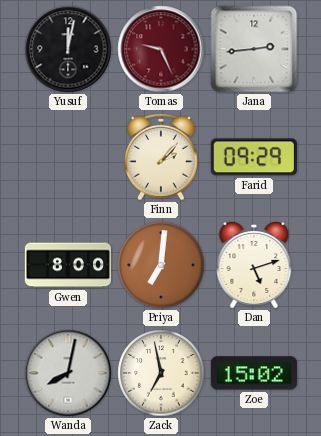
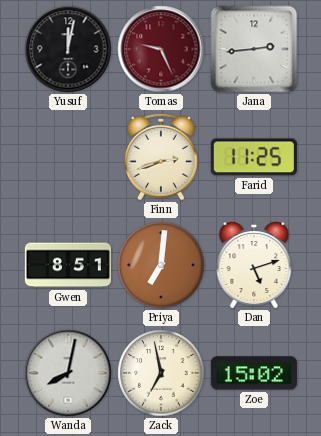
Finn: 2:07 -> 2:42
Farid: 09:29 -> 11:25
Gwen: 8:00 -> 8:51
